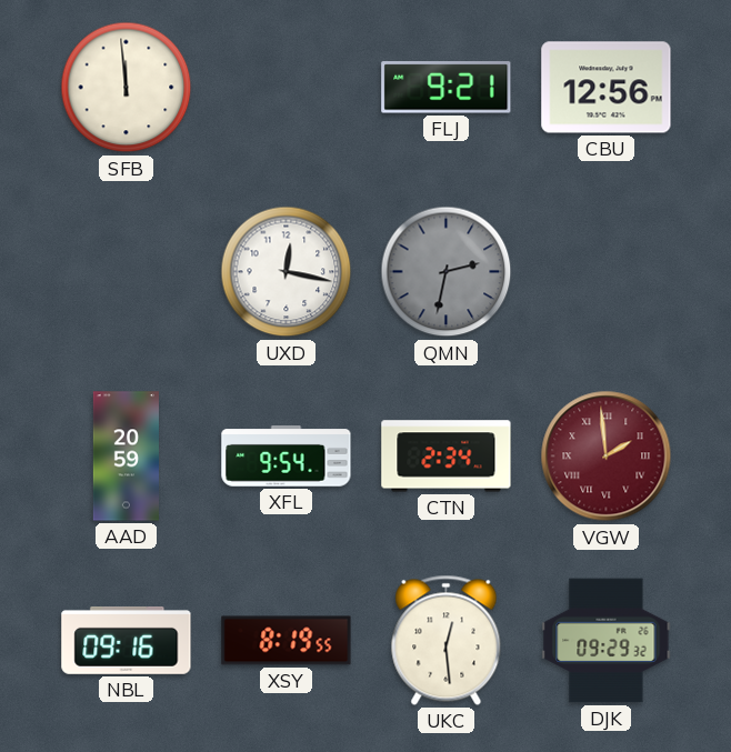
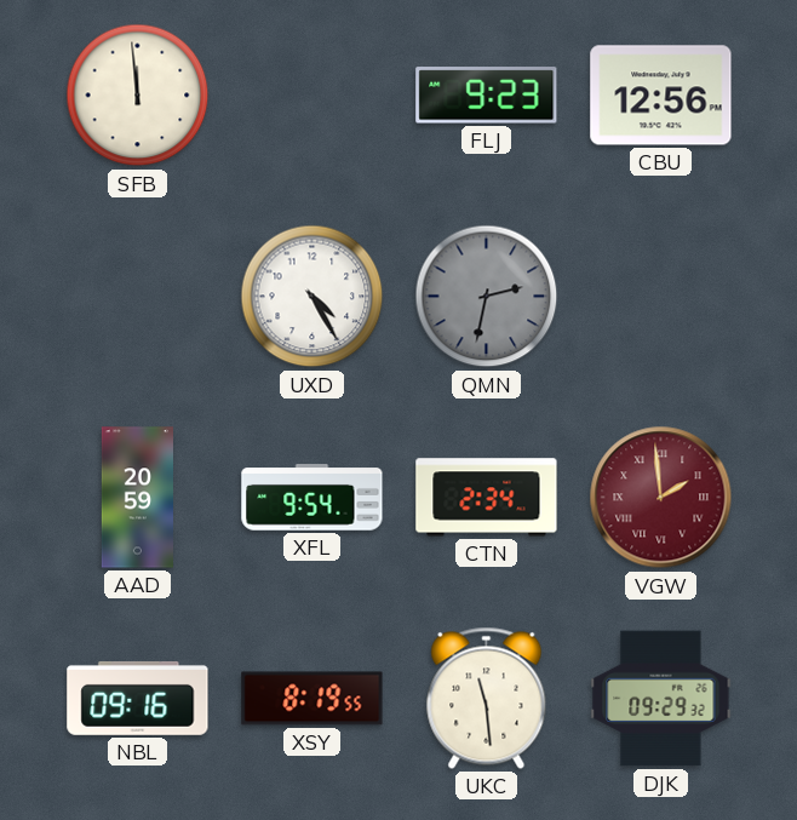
FLJ: 9:21 -> 9:23
UXD: 12:17 -> 4:25
UKC: 12:29 -> 11:29
